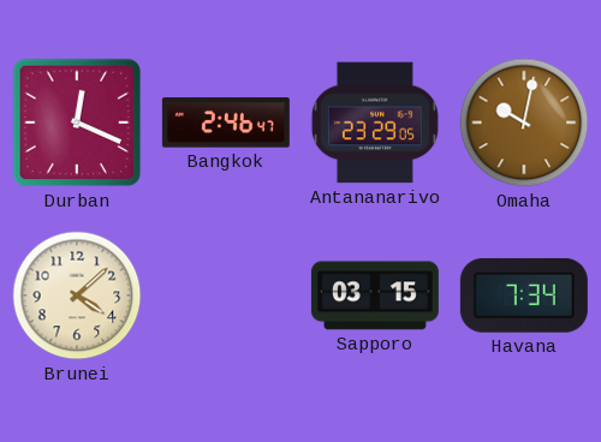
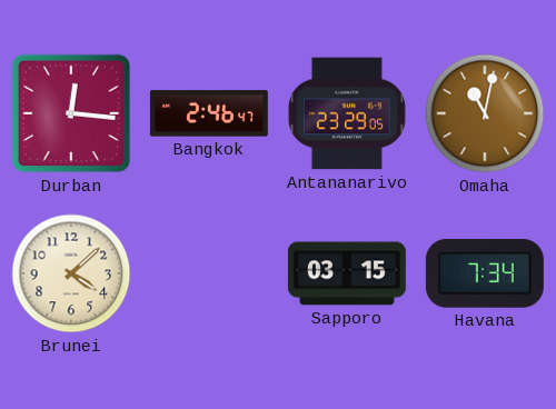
Durban: 12:19 -> 12:16
Omaha: 10:02 -> 11:02
